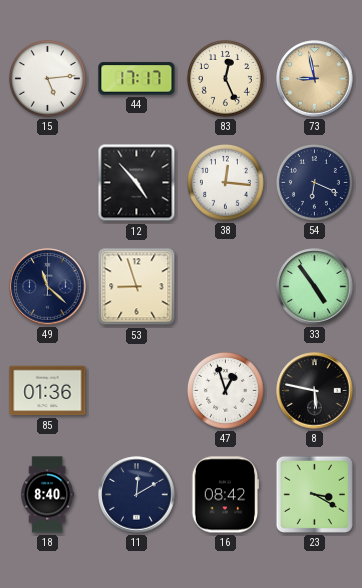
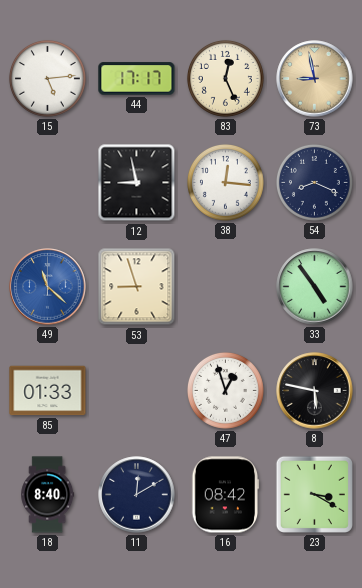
12: 4:53 -> 8:58
54: 6:19 -> 8:19
49 dial: navy -> blue
85: 01:36 -> 01:33
